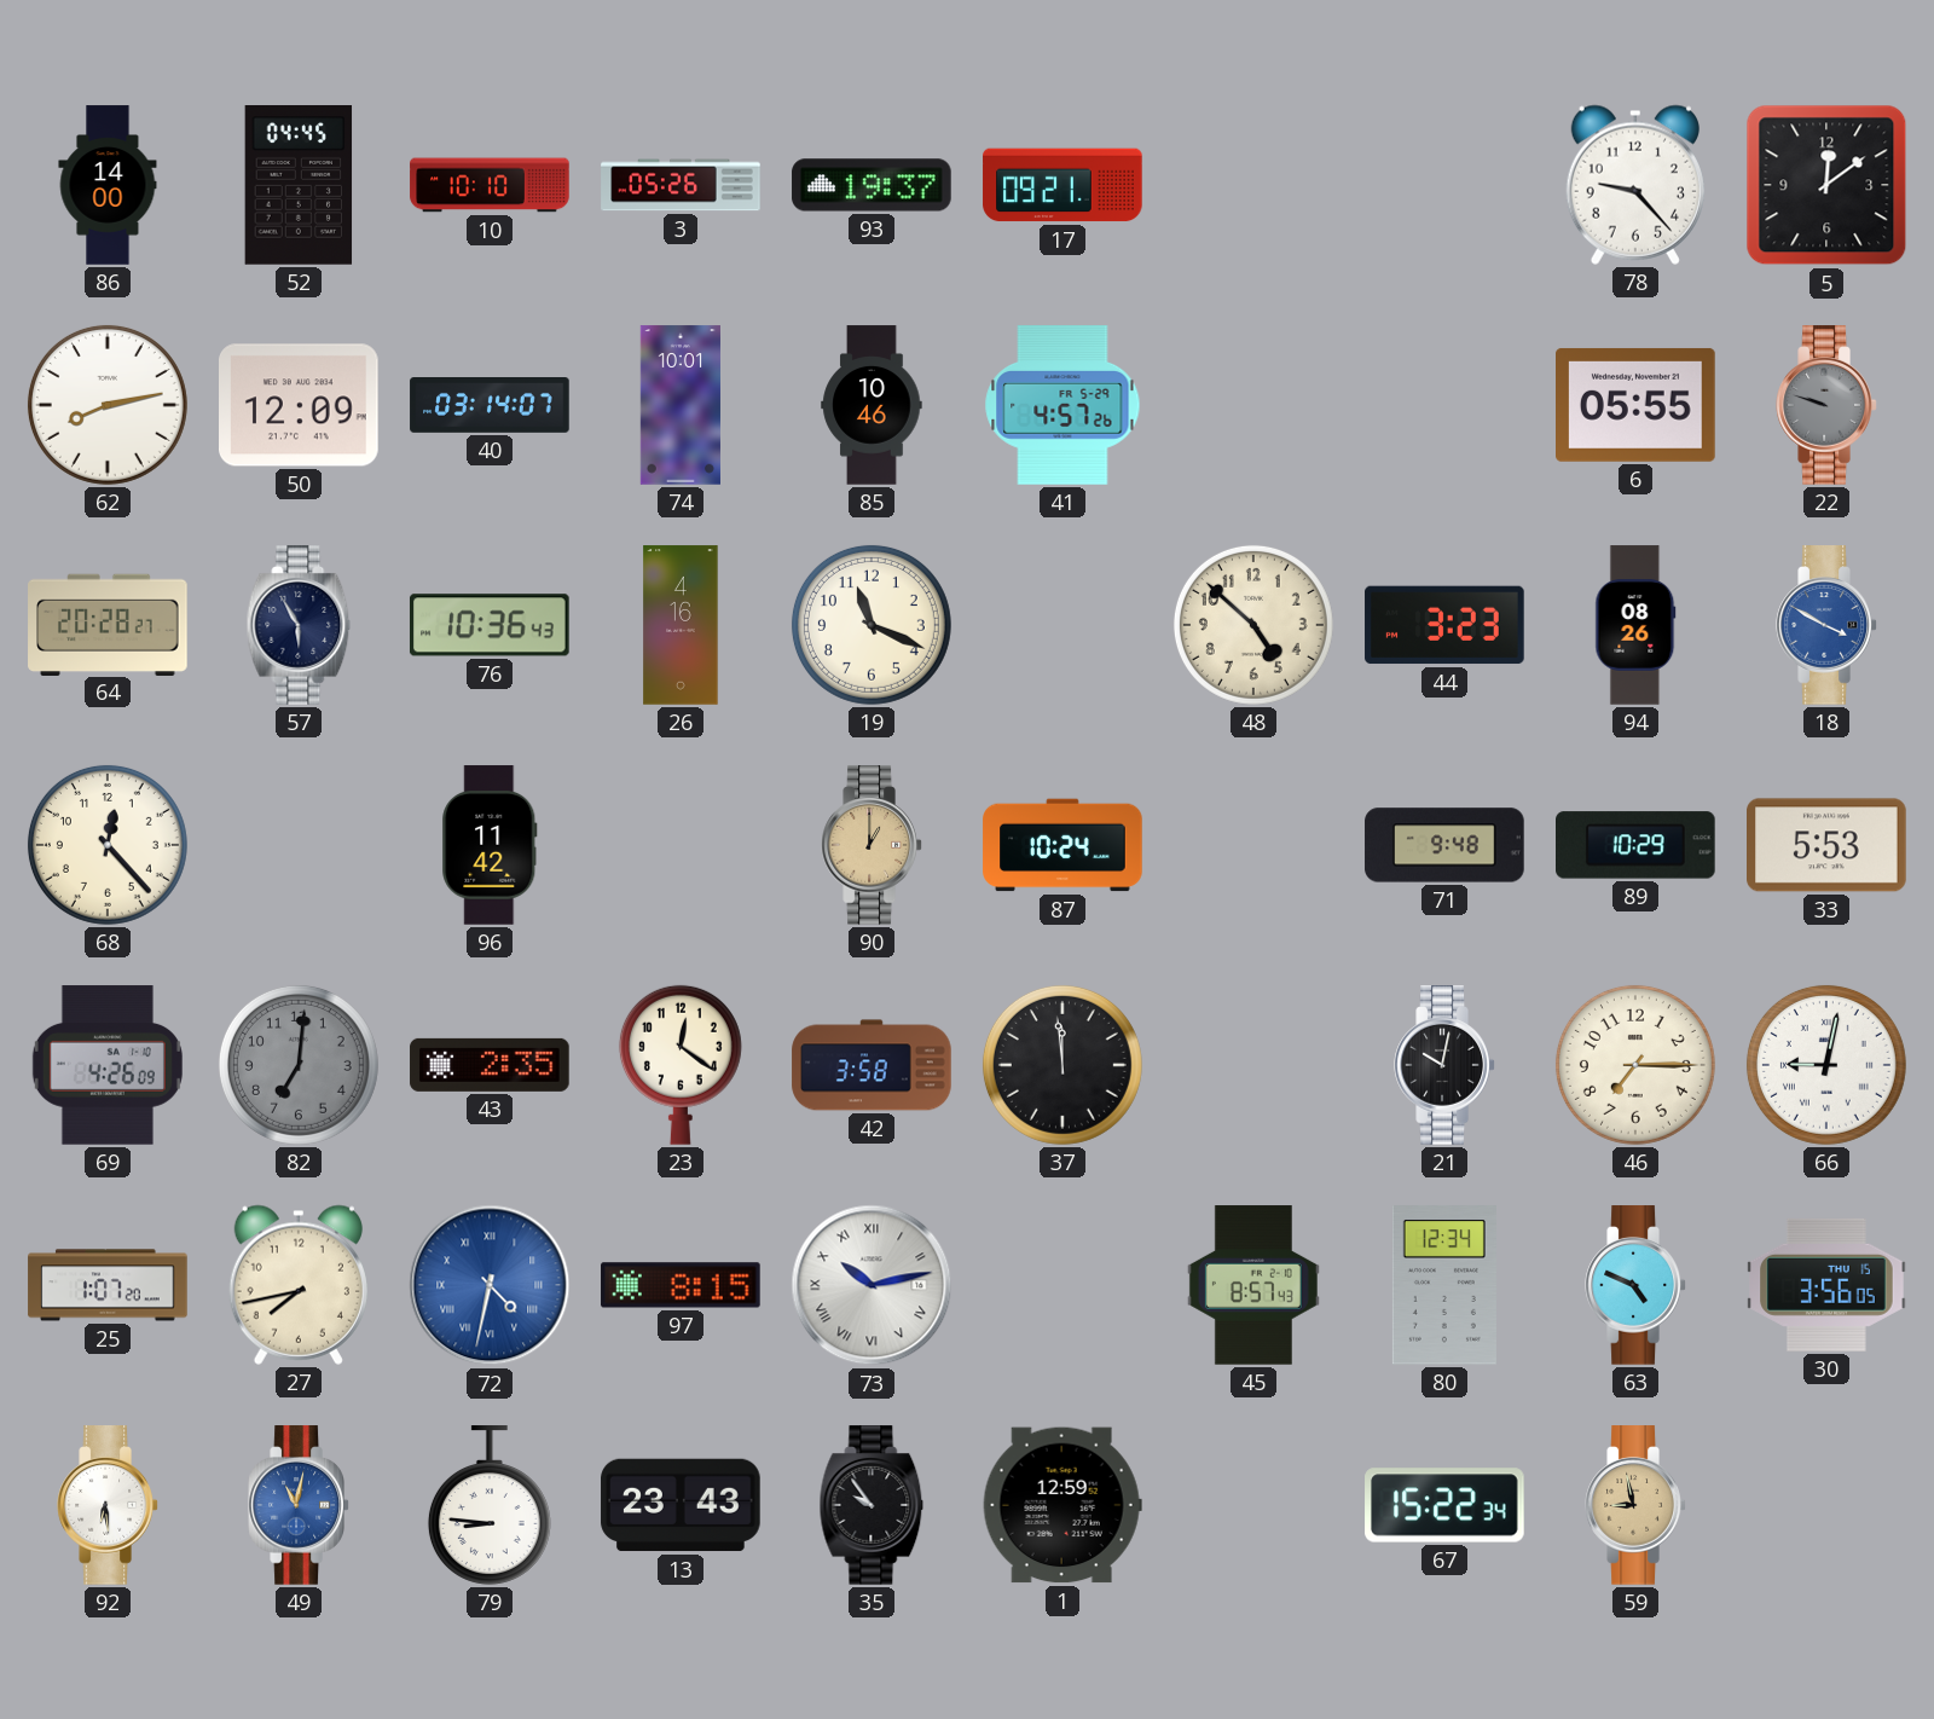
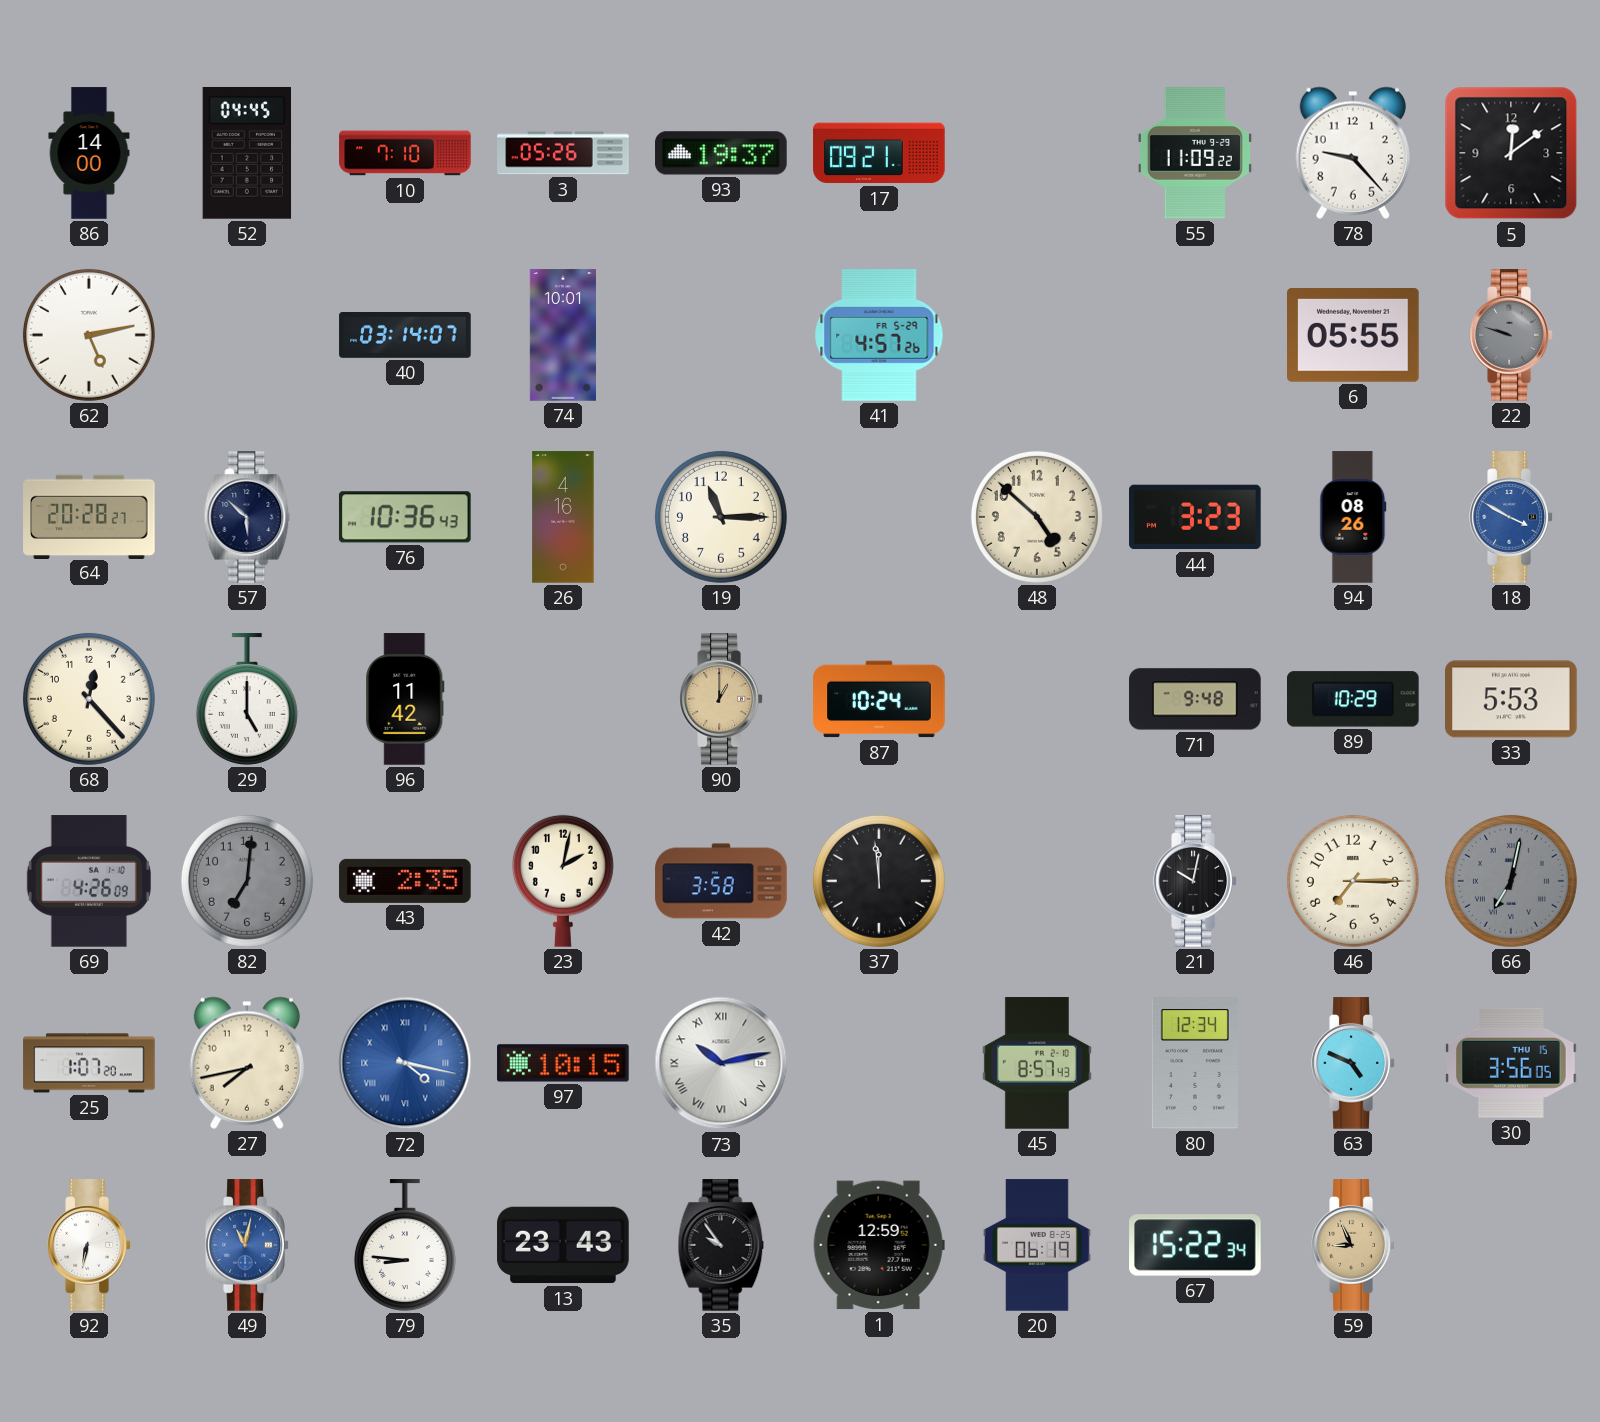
10: 10:10 -> 7:10
55: none -> 11:09
62: 8:13 -> 5:13
50: 12:09 -> none
85: 10:46 -> none
57: 5:55 -> 5:52
19: 11:19 -> 11:15
29: none -> 5:00
23: 12:21 -> 2:02
66: 9:02 -> 7:02
66 dial: white -> grey
72: 4:32 -> 4:17
97: 8:15 -> 10:15
92: 6:29 -> 6:32
20: none -> 06:19
59: 8:58 -> 8:56
